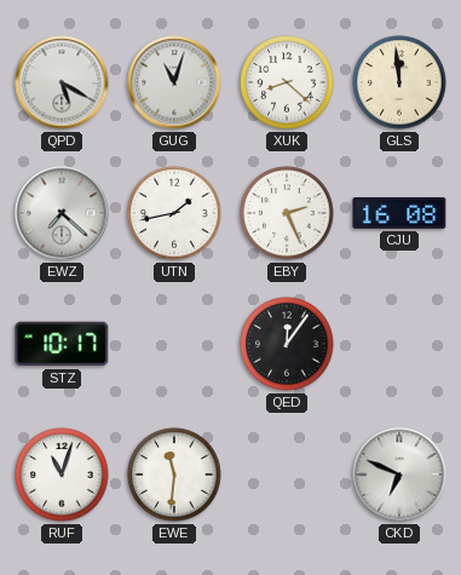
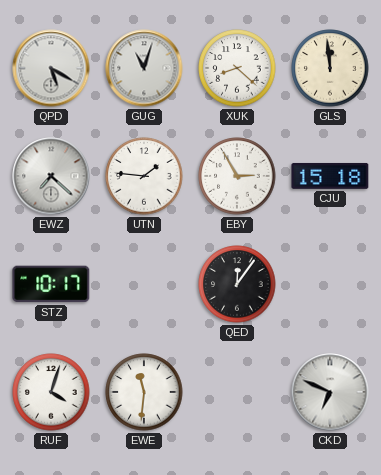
UTN: 1:43 -> 1:46
EBY: 2:26 -> 2:55
CJU: 16:08 -> 15:18
RUF: 11:03 -> 4:03
